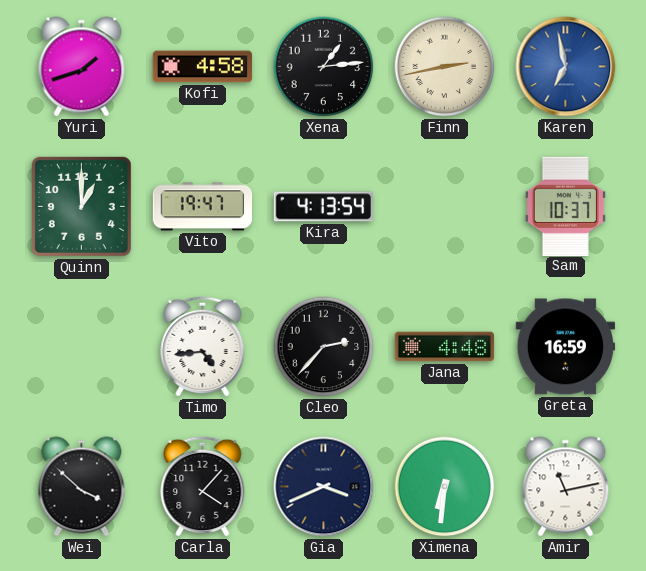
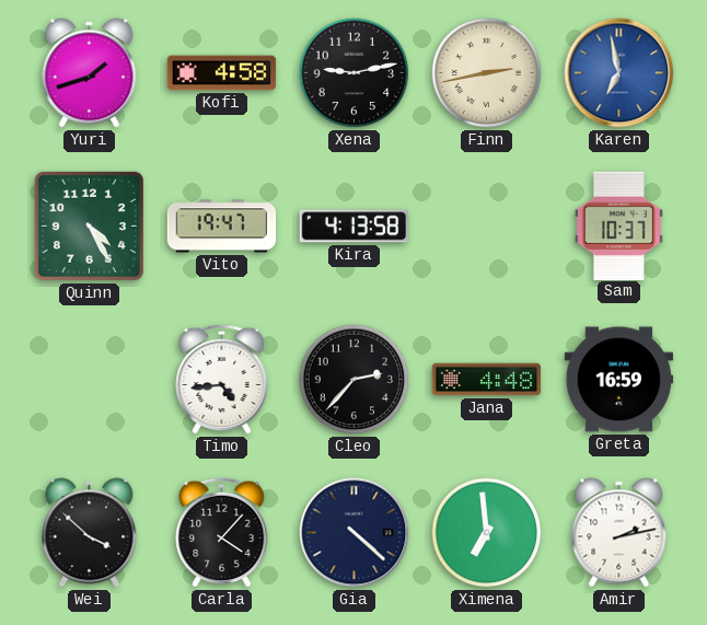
Xena: 1:14 -> 9:13
Quinn: 1:00 -> 4:25
Kira: 4:13:54 -> 4:13:58
Gia: 3:41 -> 4:22
Ximena: 6:31 -> 6:59
Amir: 11:13 -> 2:13
